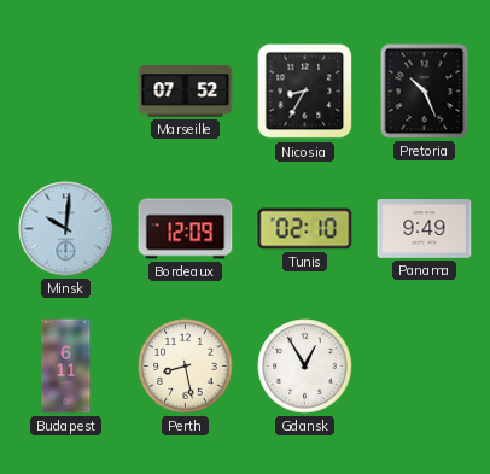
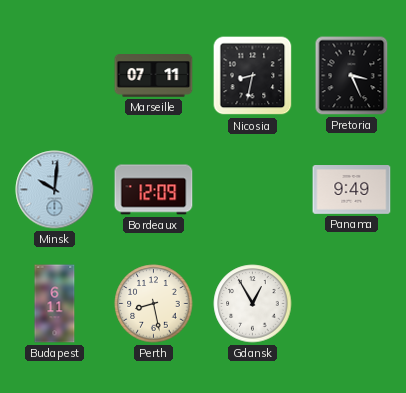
Marseille: 07:52 -> 07:11
Nicosia: 8:35 -> 8:32
Pretoria: 10:26 -> 3:26
Tunis: 02:10 -> none
